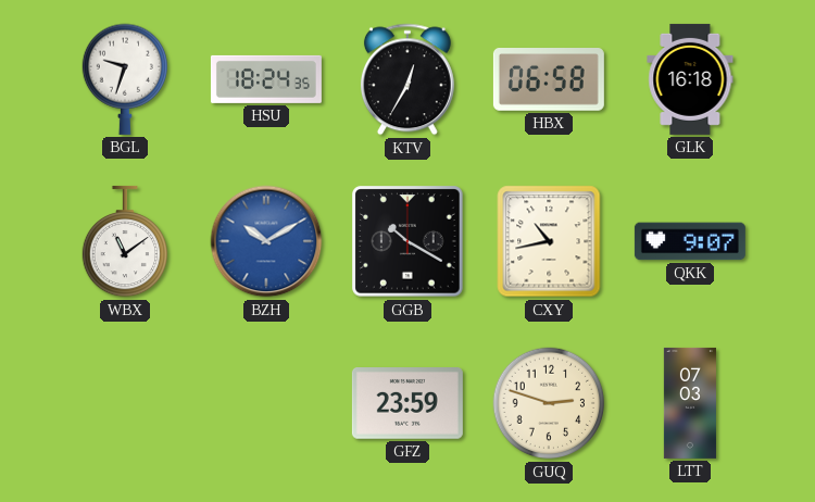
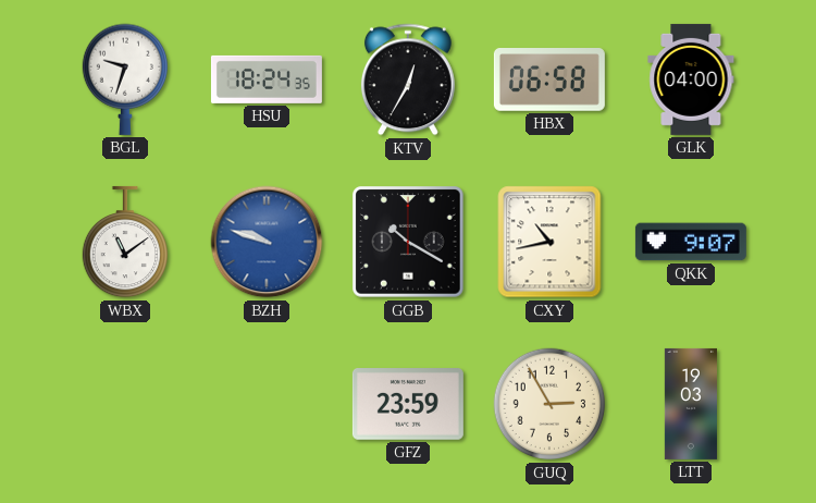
GLK: 16:18 -> 04:00
BZH: 10:10 -> 9:48
GUQ: 2:48 -> 2:55
LTT: 07:03 -> 19:03
